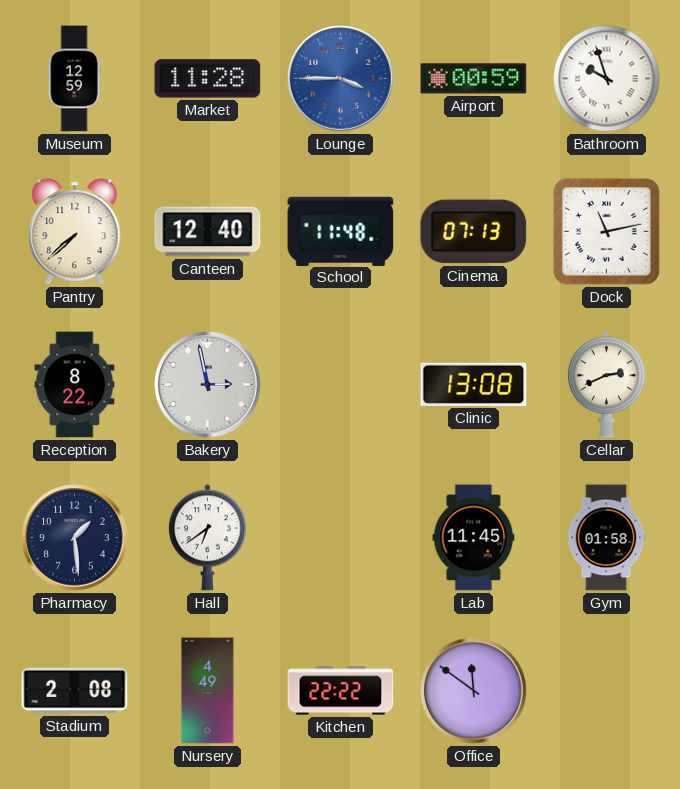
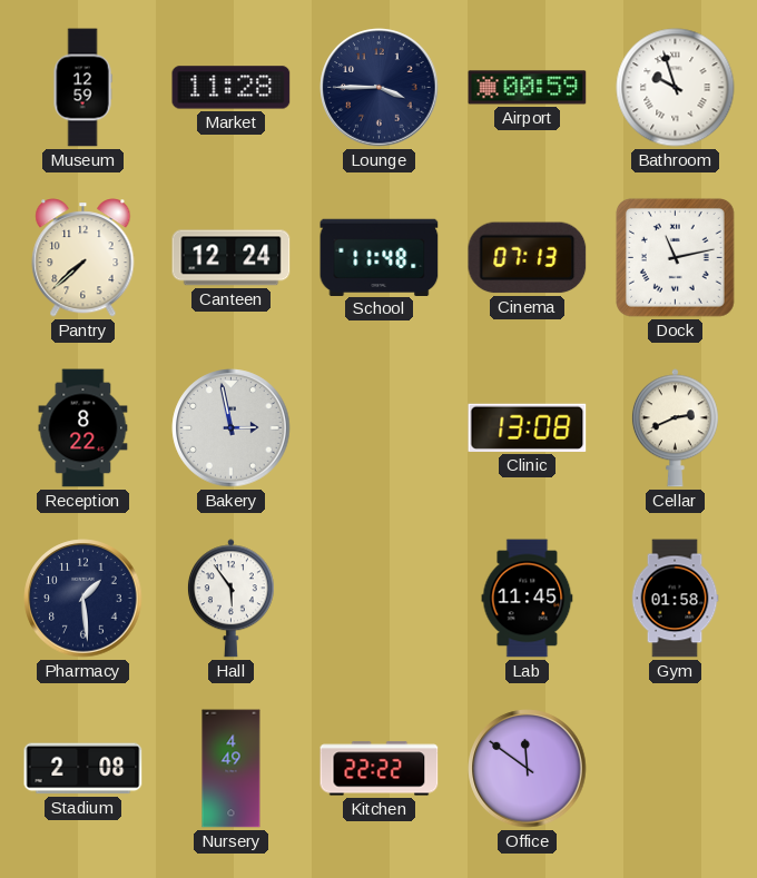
Lounge dial: blue -> navy
Canteen: 12:40 -> 12:24
Hall: 6:39 -> 5:54
